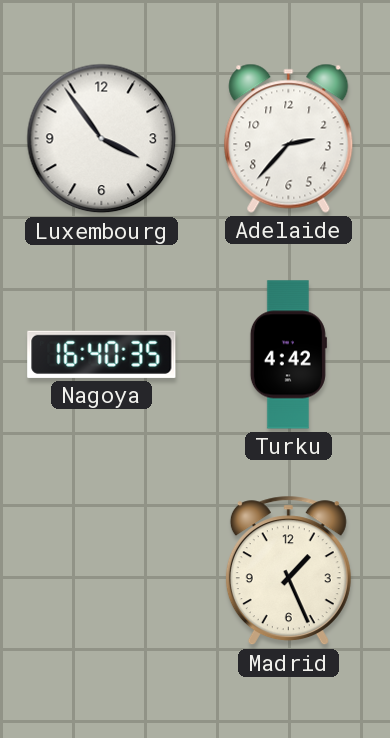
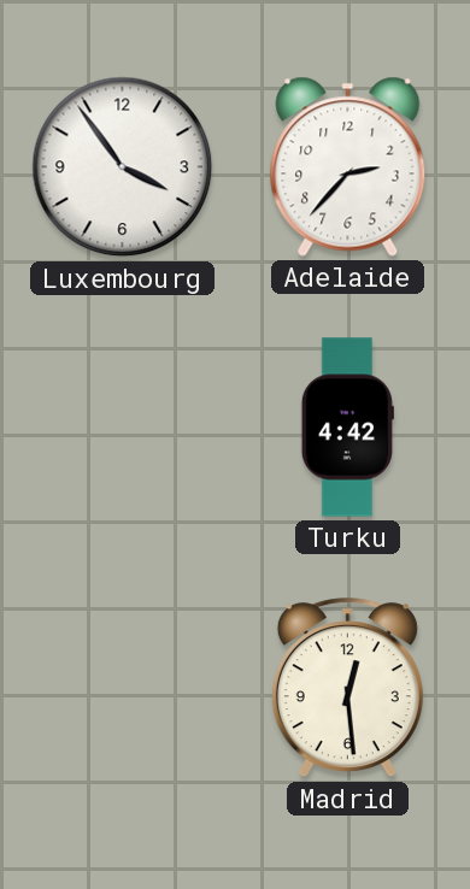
Nagoya: 16:40 -> none
Madrid: 1:26 -> 12:29
